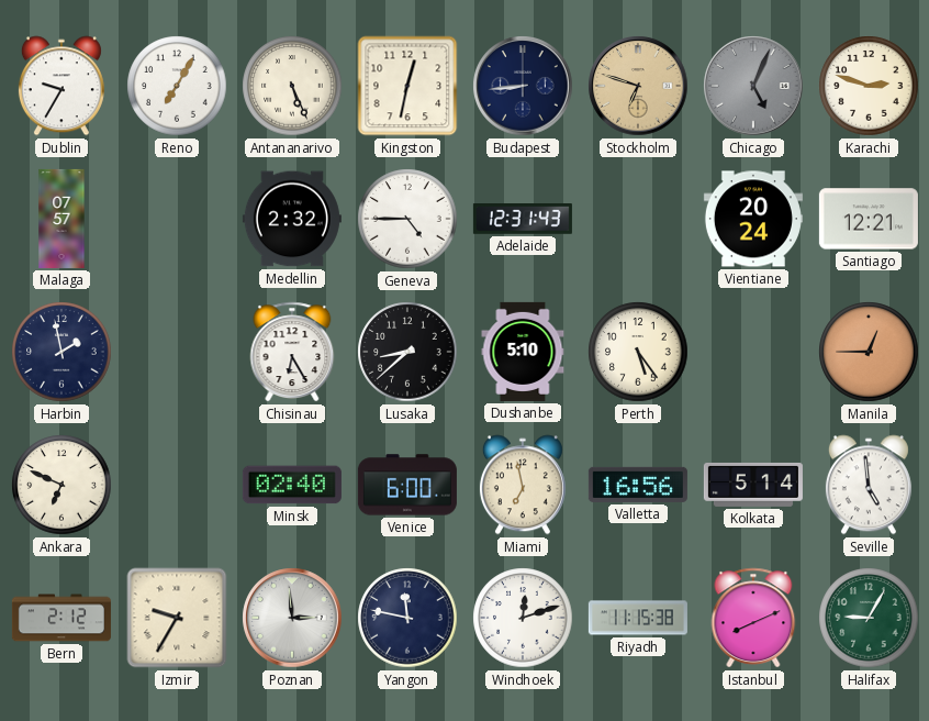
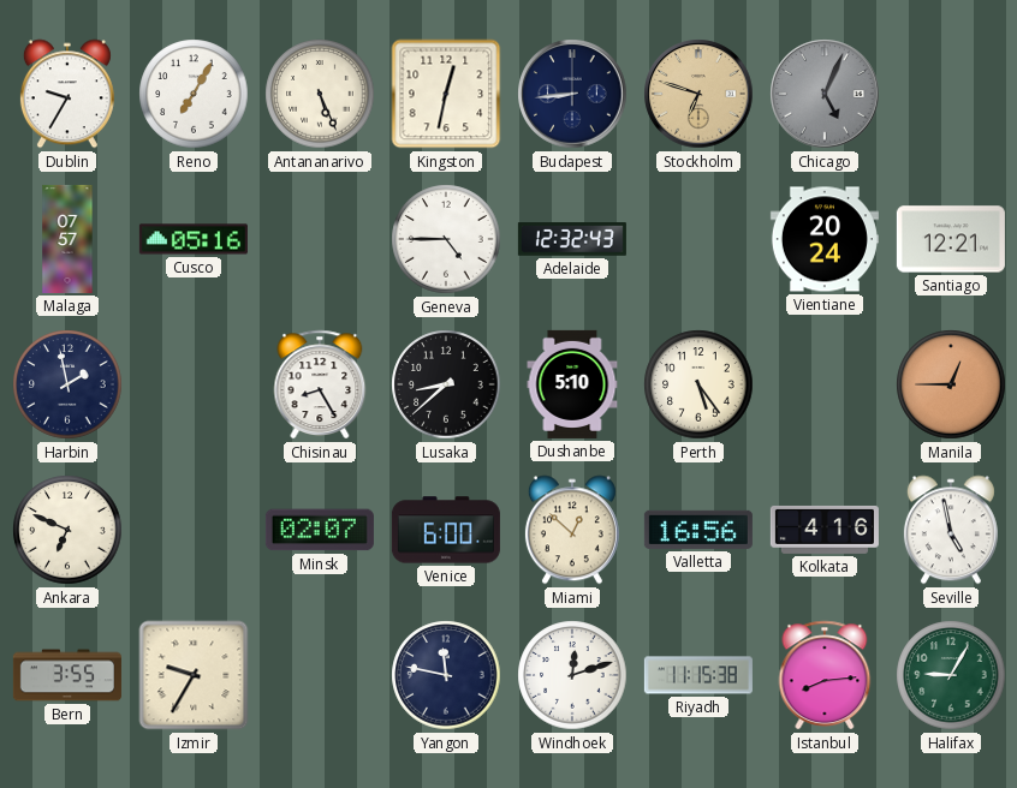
Karachi: 2:48 -> none
Cusco: none -> 05:16
Medellin: 2:32 -> none
Adelaide: 12:31 -> 12:32
Chisinau: 6:25 -> 8:25
Minsk: 02:40 -> 02:07
Miami: 6:58 -> 12:52
Kolkata: 5:14 -> 4:16
Seville: 4:59 -> 4:58
Bern: 2:12 -> 3:55
Poznan: 2:59 -> none
Istanbul: 8:11 -> 8:14
